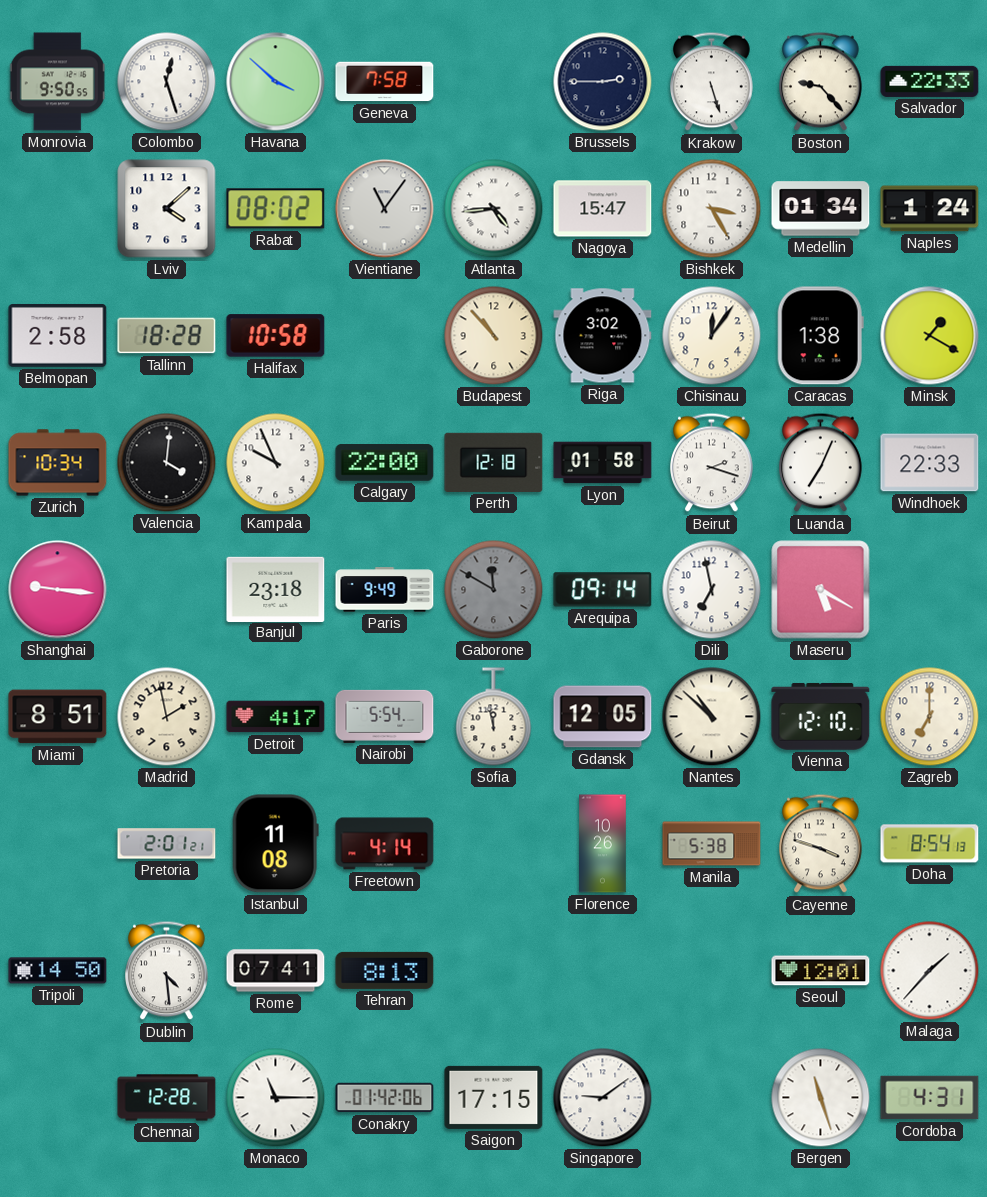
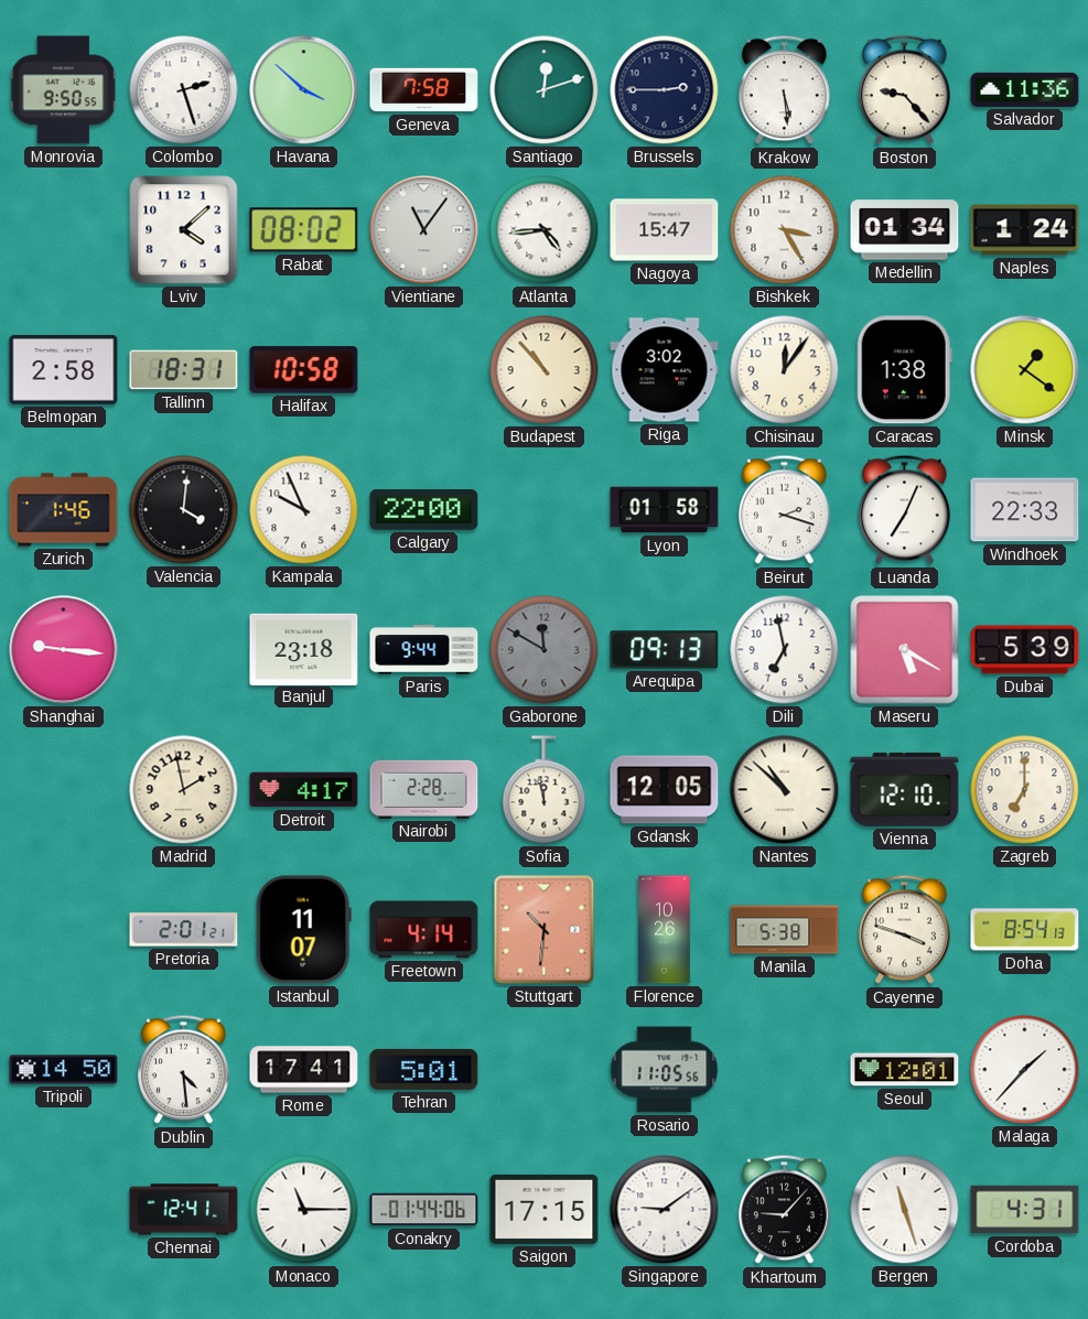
Colombo: 12:27 -> 2:27
Santiago: none -> 12:12
Krakow: 5:27 -> 5:29
Salvador: 22:33 -> 11:36
Tallinn: 18:28 -> 18:31
Minsk: 1:20 -> 1:21
Zurich: 10:34 -> 1:46
Perth: 12:18 -> none
Paris: 9:49 -> 9:44
Arequipa: 09:14 -> 09:13
Dubai: none -> 5:39
Miami: 8:51 -> none
Nairobi: 5:54 -> 2:28
Istanbul: 11:08 -> 11:07
Stuttgart: none -> 10:31
Rome: 07:41 -> 17:41
Tehran: 8:13 -> 5:01
Rosario: none -> 11:05
Chennai: 12:28 -> 12:41
Conakry: 01:42 -> 01:44
Khartoum: none -> 9:07
